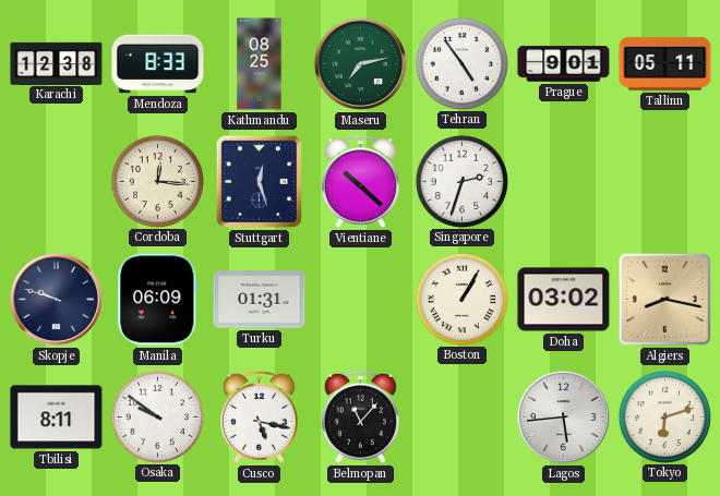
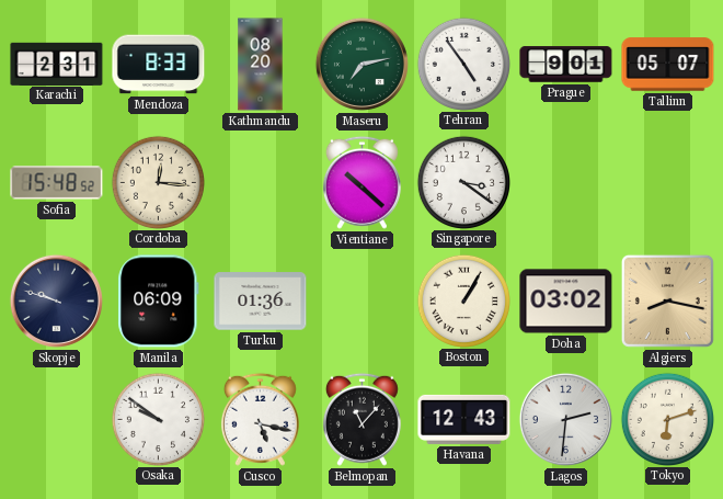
Karachi: 12:38 -> 2:31
Kathmandu: 08:25 -> 08:20
Tallinn: 05:11 -> 05:07
Sofia: none -> 15:48
Stuttgart: 12:27 -> none
Singapore: 2:33 -> 3:21
Turku: 01:31 -> 01:36
Tbilisi: 8:11 -> none
Havana: none -> 12:43
Lagos: 5:44 -> 2:31
